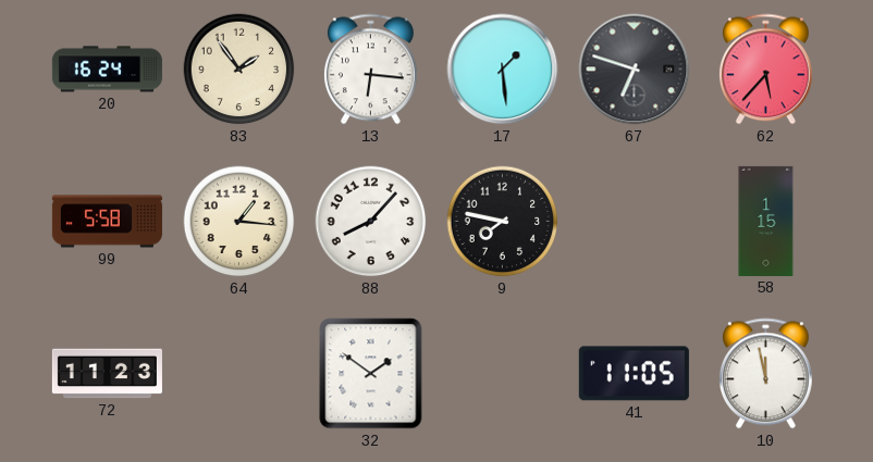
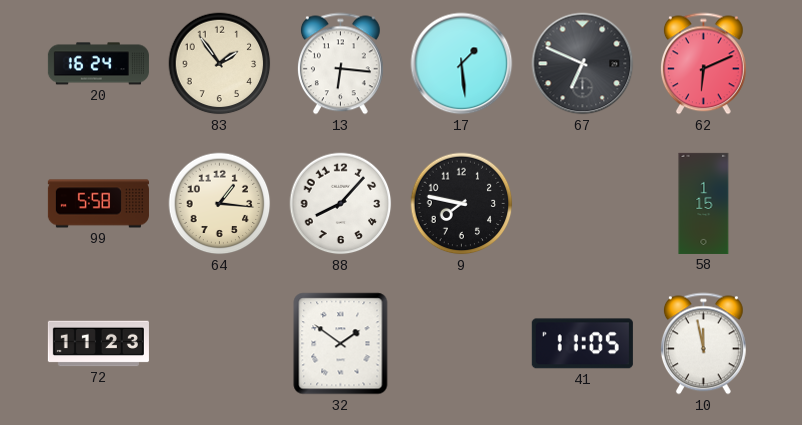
67: 6:48 -> 6:49
62: 5:37 -> 6:11
